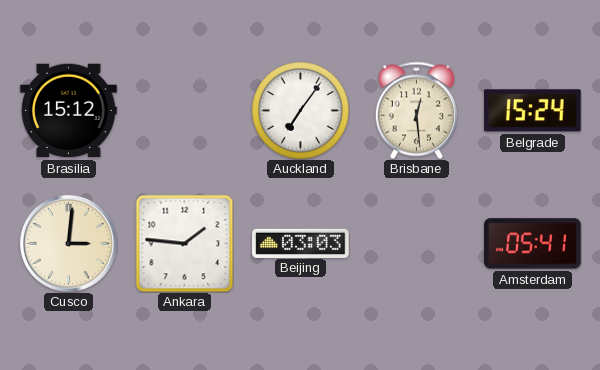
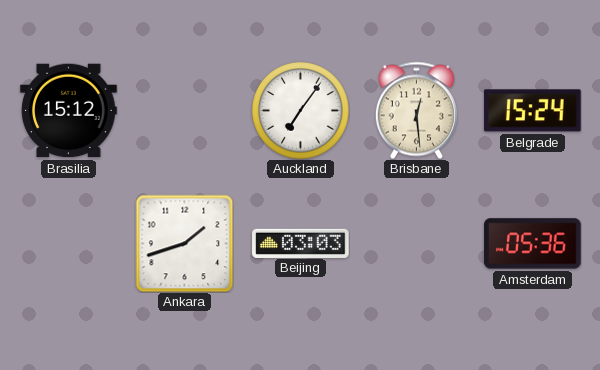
Cusco: 3:01 -> none
Ankara: 1:46 -> 1:42
Amsterdam: 05:41 -> 05:36
